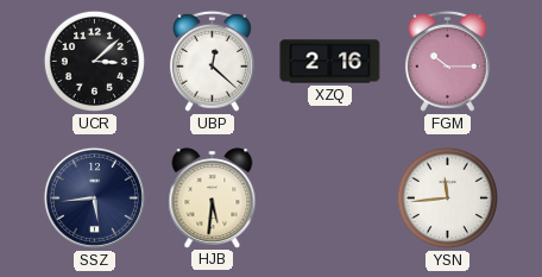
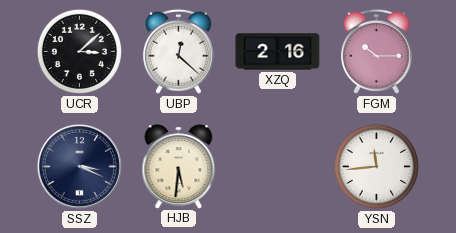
SSZ: 5:44 -> 3:19
